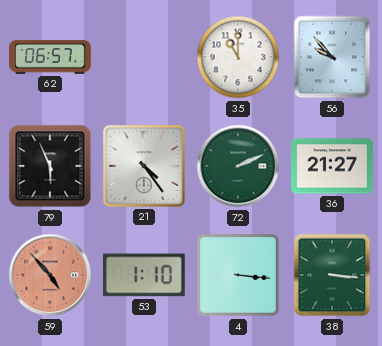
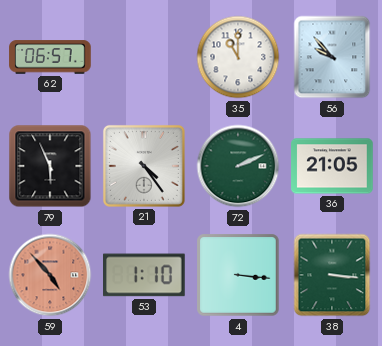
36: 21:27 -> 21:05
